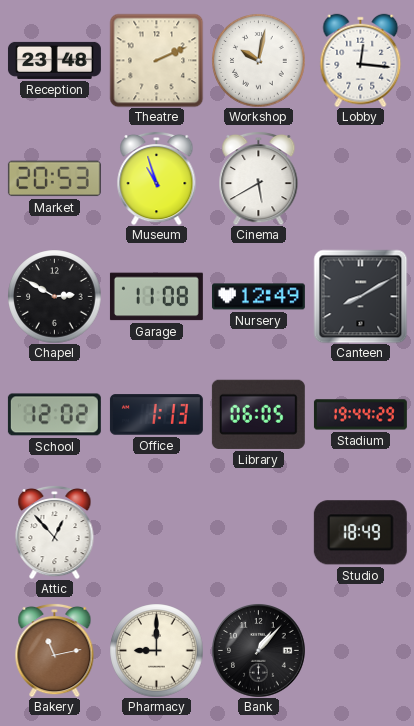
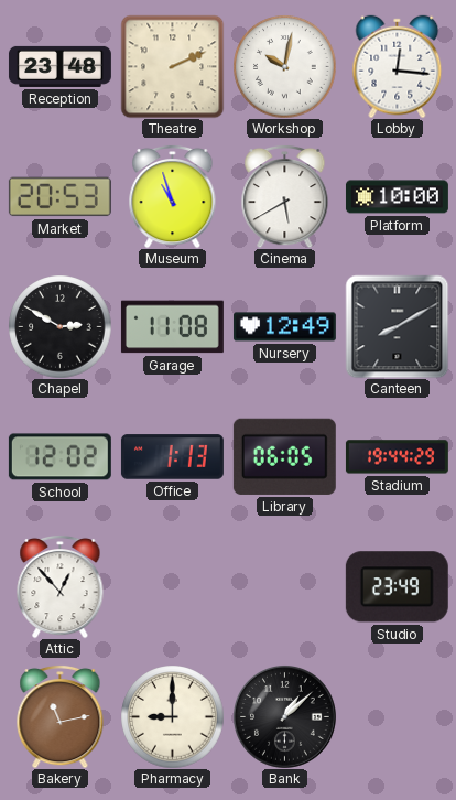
Platform: none -> 10:00
Studio: 18:49 -> 23:49
Bank: 1:07 -> 1:08
